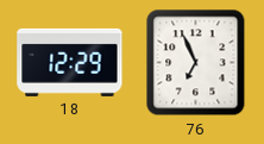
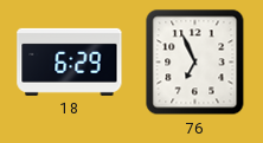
18: 12:29 -> 6:29
